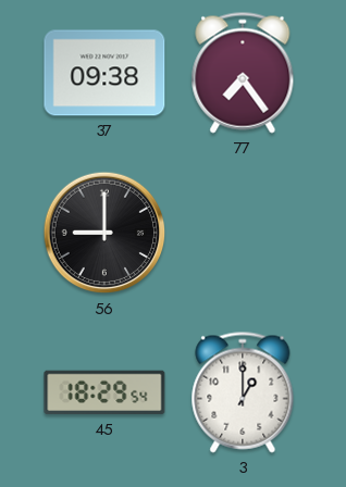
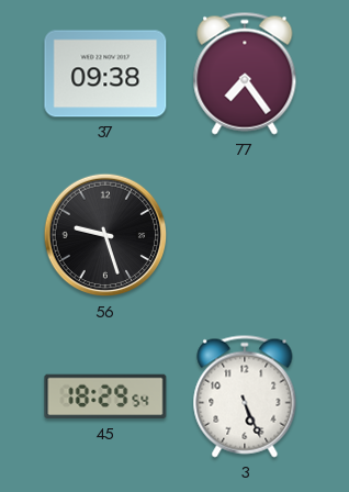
56: 9:00 -> 9:27
3: 1:00 -> 5:26
